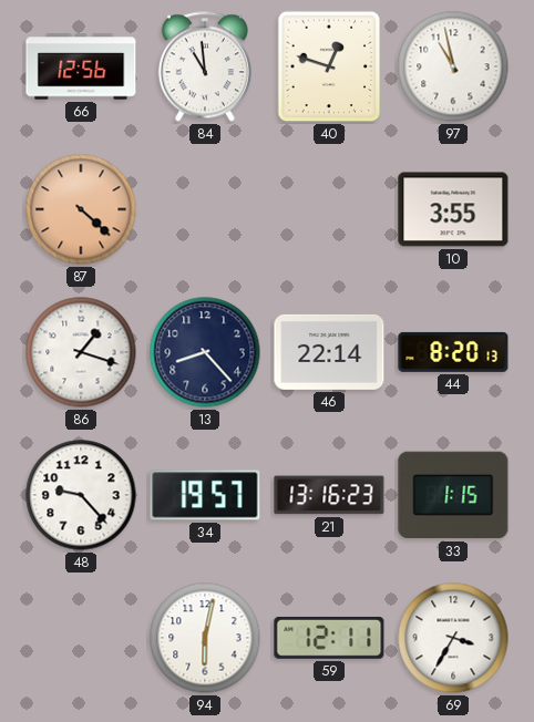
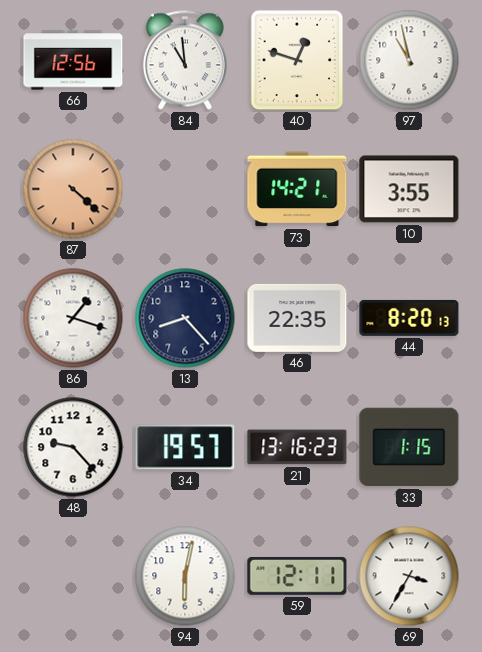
73: none -> 14:21
46: 22:14 -> 22:35
